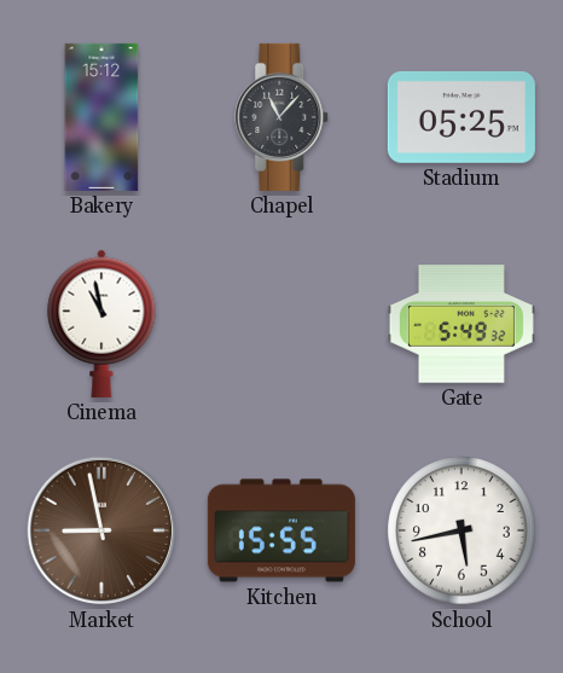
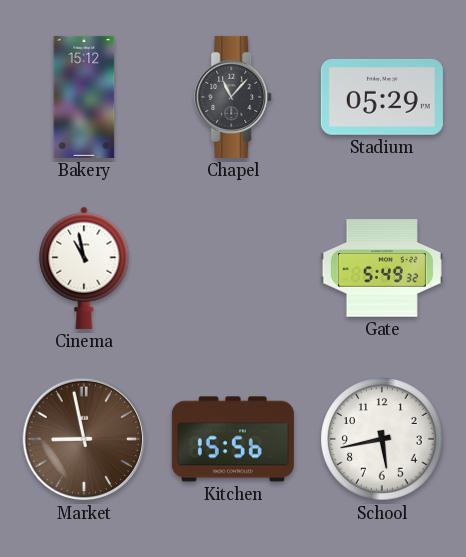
Stadium: 05:25 -> 05:29
Kitchen: 15:55 -> 15:56
